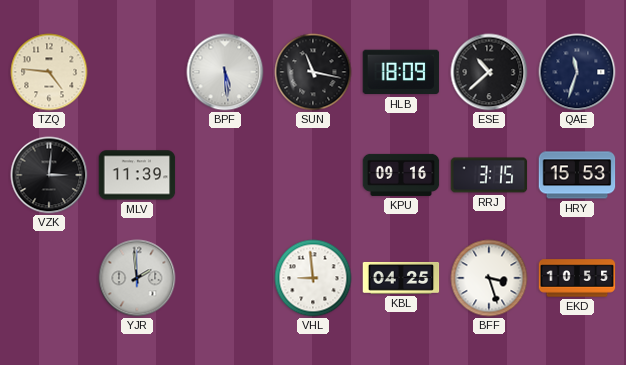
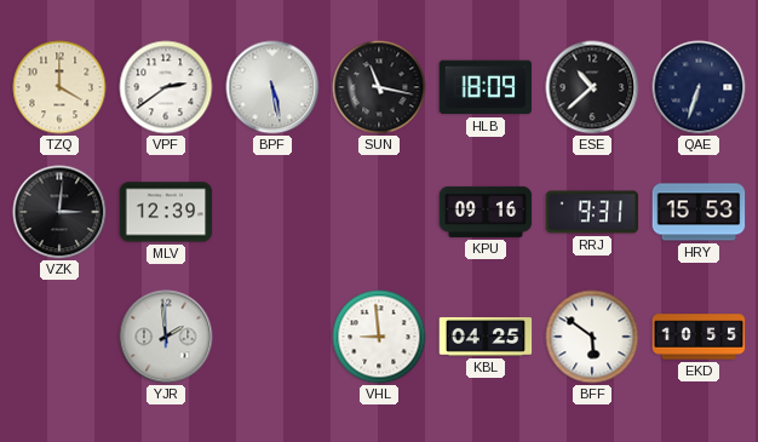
TZQ: 4:46 -> 4:00
VPF: none -> 2:39
BPF: 5:29 -> 5:28
QAE: 11:33 -> 6:33
MLV: 11:39 -> 12:39
RRJ: 3:15 -> 9:31
BFF: 3:27 -> 5:51
